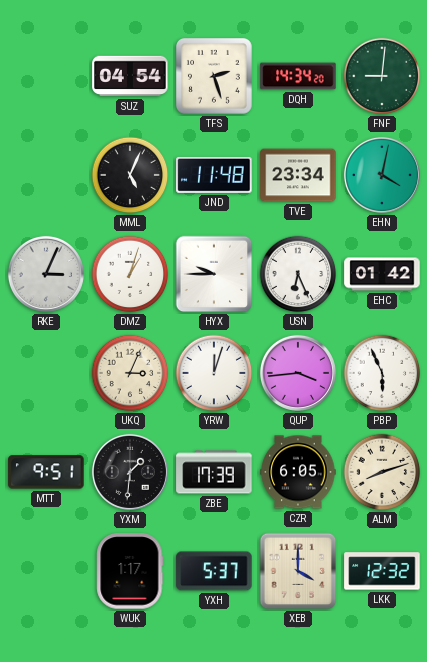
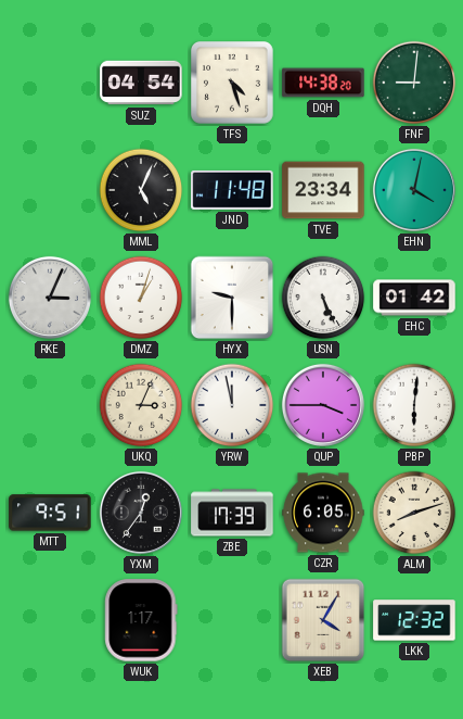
TFS: 2:27 -> 4:27
DQH: 14:34 -> 14:38
HYX: 9:45 -> 9:30
USN: 6:26 -> 5:26
YRW: 12:03 -> 11:58
QUP: 3:44 -> 3:45
PBP: 5:56 -> 6:01
YXM: 1:31 -> 12:36
YXH: 5:37 -> none
XEB: 4:00 -> 4:05
